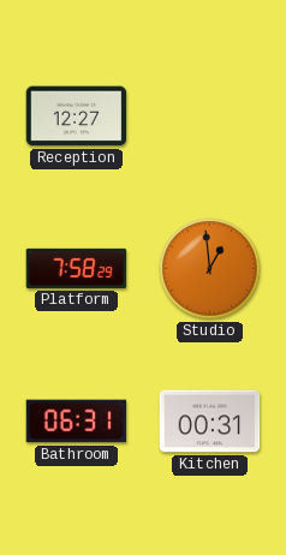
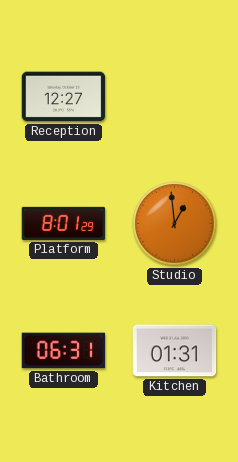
Platform: 7:58 -> 8:01
Kitchen: 00:31 -> 01:31
